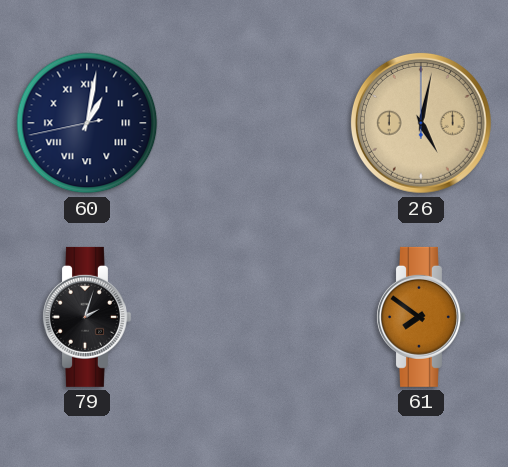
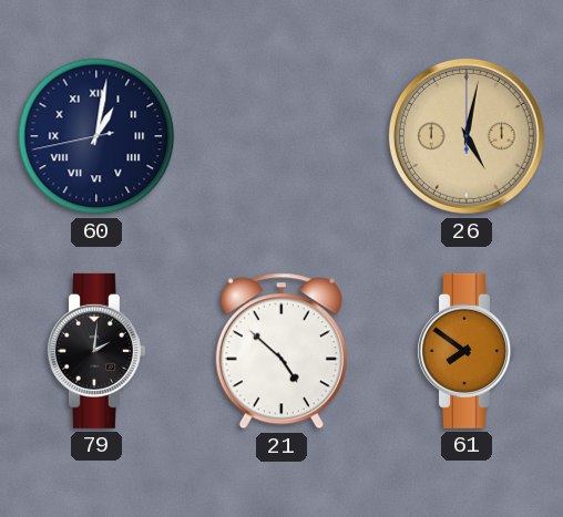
79: 2:03 -> 2:01
21: none -> 4:52
